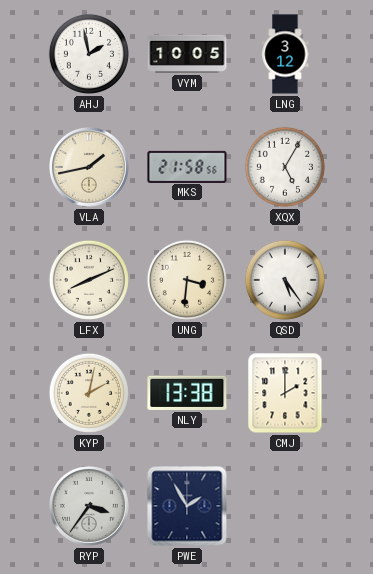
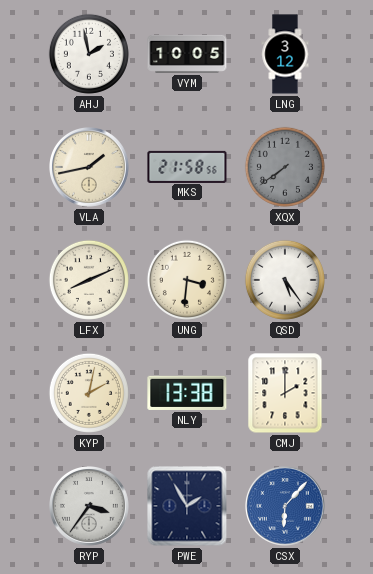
XQX: 5:05 -> 7:39
XQX dial: white -> grey
CSX: none -> 6:07
